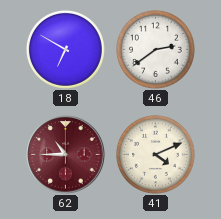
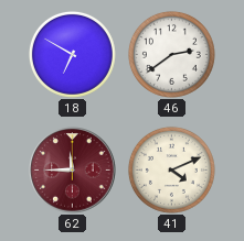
62: 10:45 -> 11:45
